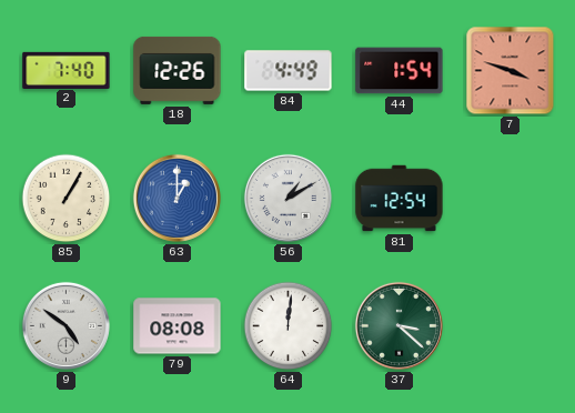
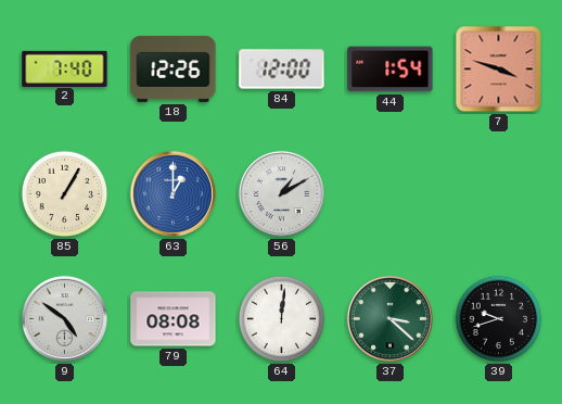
84: 4:49 -> 12:00
81: 12:54 -> none
39: none -> 9:42
